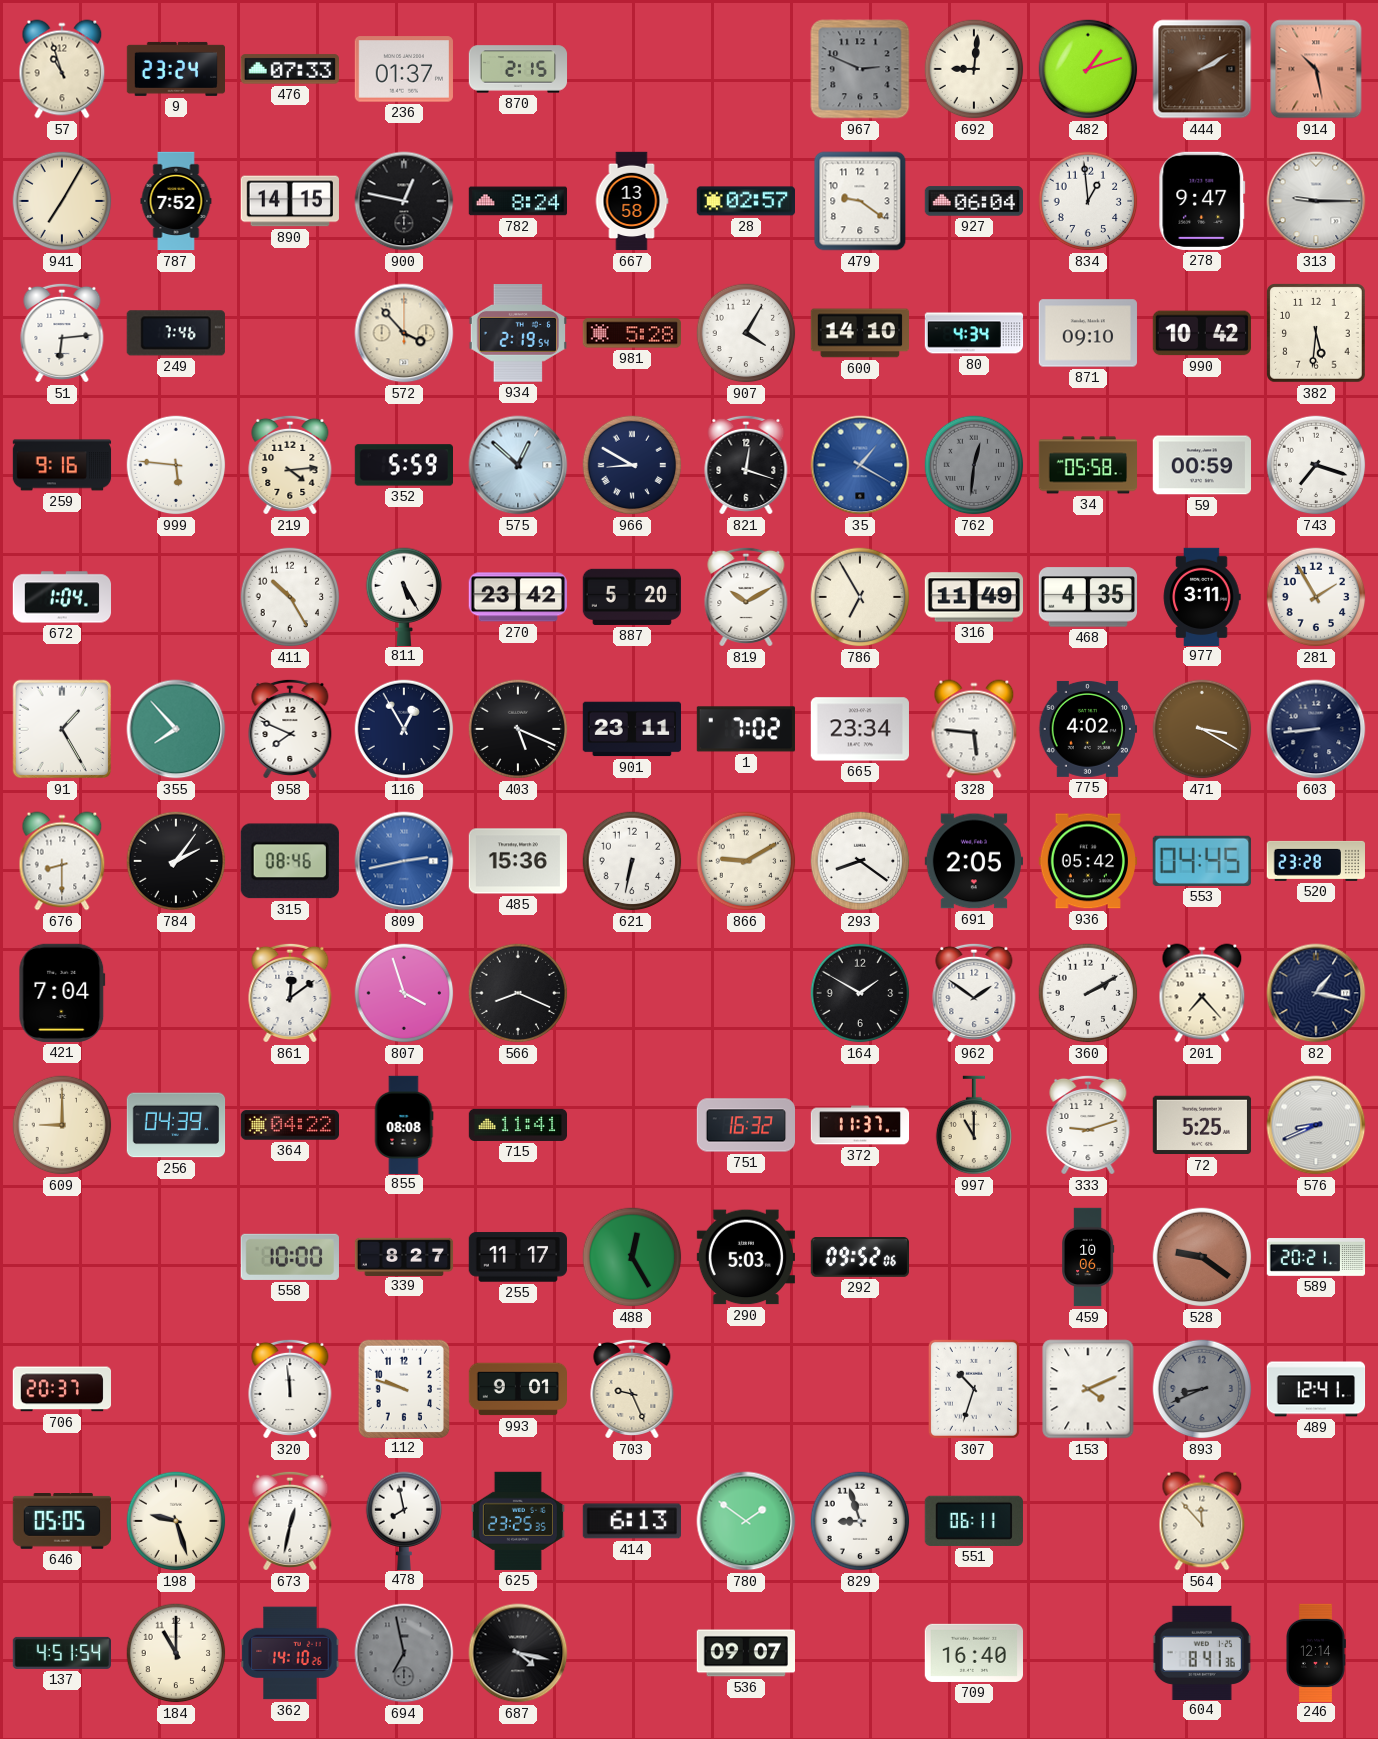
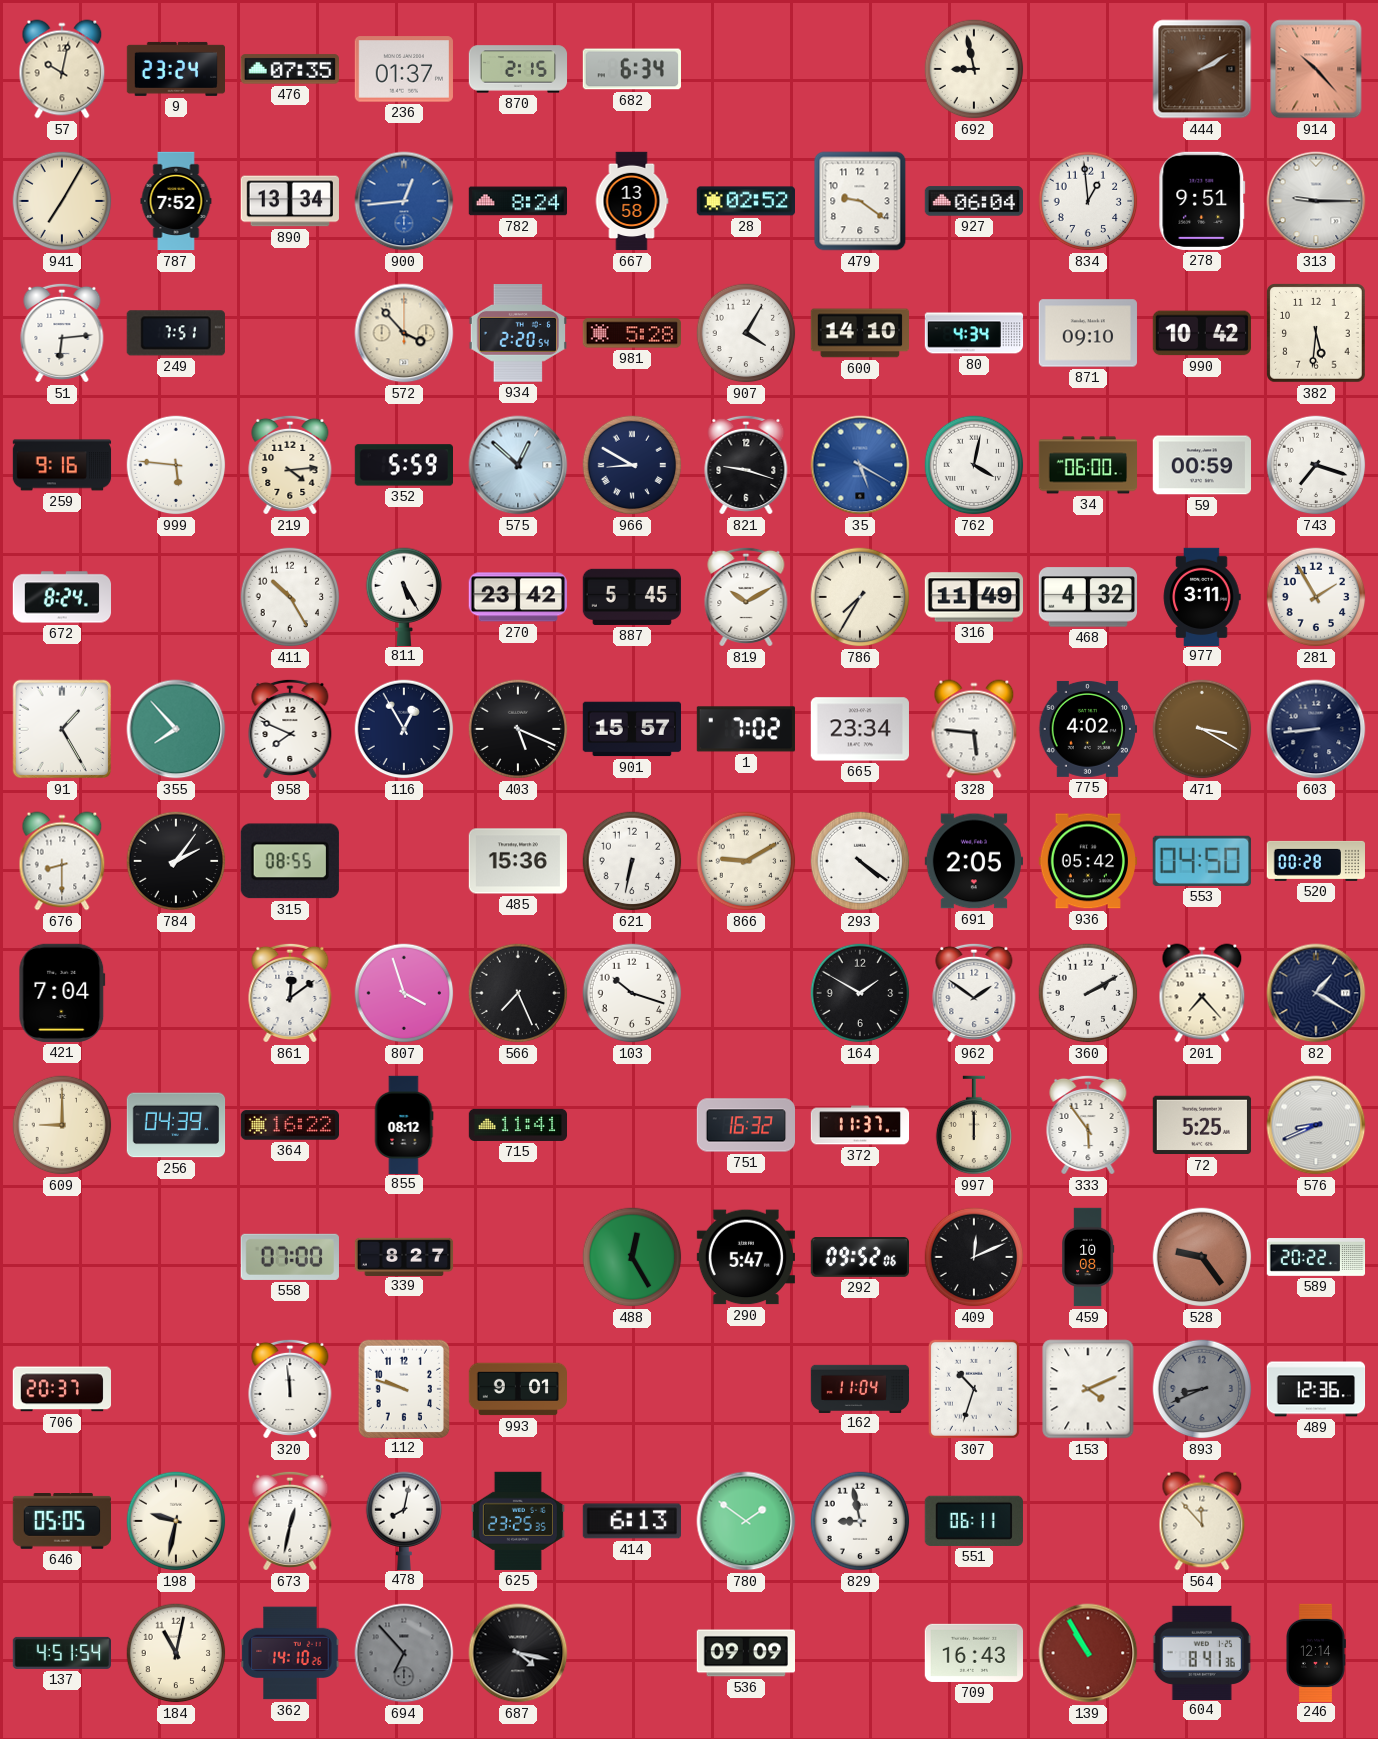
57: 10:57 -> 10:02
476: 07:33 -> 07:35
682: none -> 6:34
967: 2:49 -> none
692: 9:01 -> 8:58
482: 1:12 -> none
914: 10:28 -> 10:23
890: 14:15 -> 13:34
900: 12:47 -> 12:44
900 dial: black -> blue
28: 02:57 -> 02:52
278: 9:47 -> 9:51
249: 7:46 -> 7:51
934: 2:19 -> 2:20
821: 12:18 -> 9:18
35: 1:20 -> 5:20
762: 12:31 -> 4:02
762 dial: grey -> white
34: 05:58 -> 06:00
672: 1:04 -> 8:24
887: 5:20 -> 5:45
786: 6:55 -> 7:35
468: 4:35 -> 4:32
901: 23:11 -> 15:57
315: 08:46 -> 08:55
809: 2:43 -> none
293: 8:21 -> 4:21
553: 04:45 -> 04:50
520: 23:28 -> 00:28
566: 8:19 -> 7:26
103: none -> 10:18
82: 1:17 -> 1:20
364: 04:22 -> 16:22
855: 08:08 -> 08:12
997: 11:00 -> 12:00
333: 9:12 -> 5:54
558: 10:00 -> 07:00
255: 11:17 -> none
290: 5:03 -> 5:47
409: none -> 12:11
459: 10:06 -> 10:08
528: 9:21 -> 9:24
589: 20:21 -> 20:22
703: 9:26 -> none
162: none -> 11:04
489: 12:41 -> 12:36
198: 9:27 -> 9:32
478: 7:58 -> 8:02
829: 8:57 -> 8:58
184: 11:00 -> 11:02
694: 6:58 -> 6:53
536: 09:07 -> 09:09
709: 16:40 -> 16:43
139: none -> 10:55
